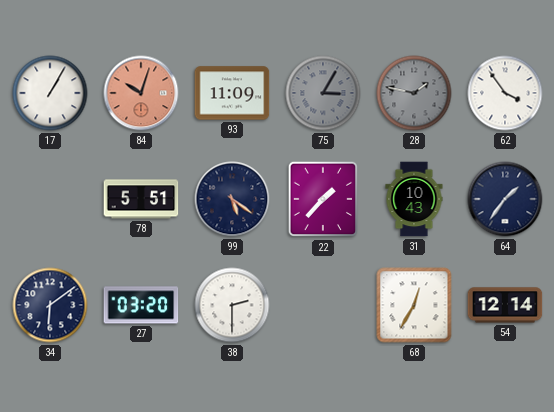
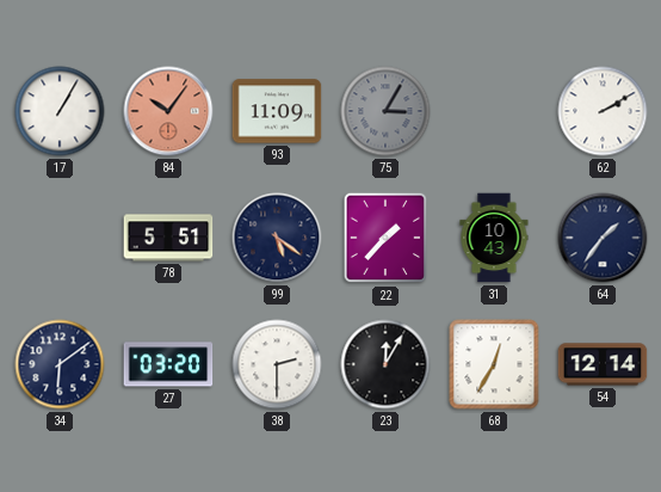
84: 10:03 -> 10:06
28: 1:47 -> none
62: 3:54 -> 2:10
23: none -> 12:05
